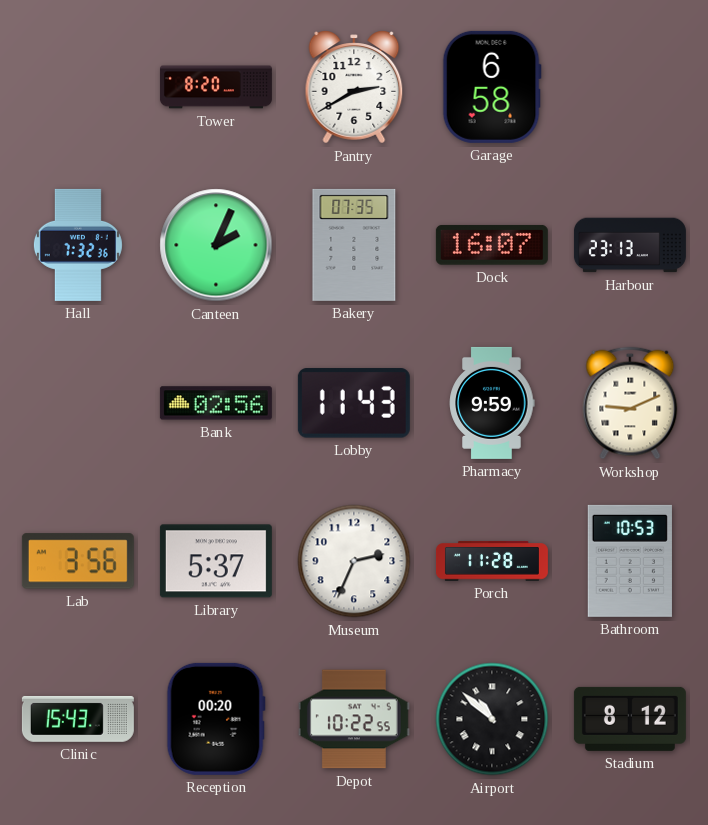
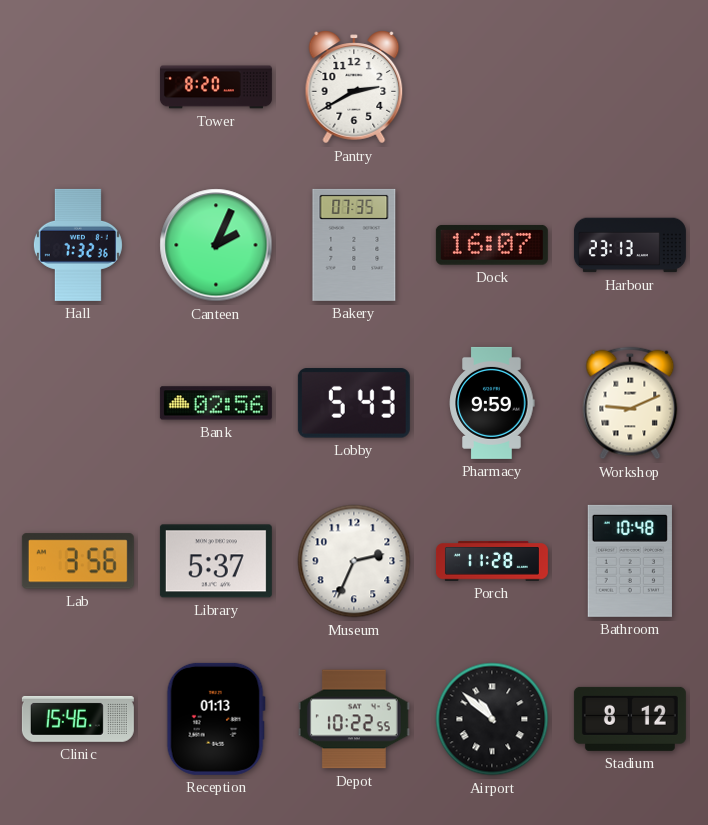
Garage: 6:58 -> none
Lobby: 11:43 -> 5:43
Bathroom: 10:53 -> 10:48
Clinic: 15:43 -> 15:46
Reception: 00:20 -> 01:13
